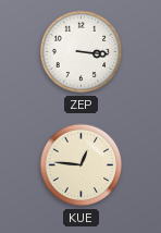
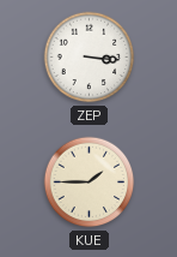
KUE: 12:46 -> 1:45
